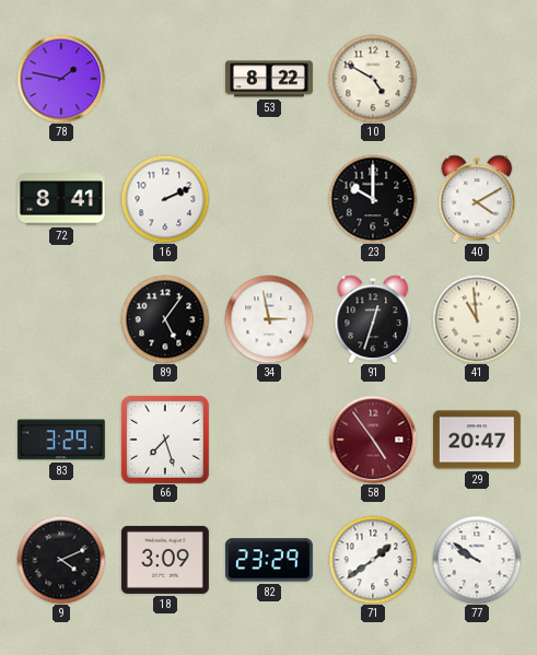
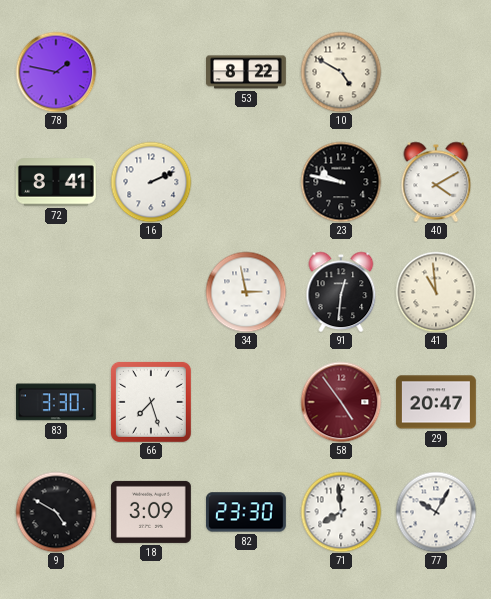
23: 10:00 -> 9:47
89: 5:06 -> none
91: 12:33 -> 12:31
83: 3:29 -> 3:30
9: 4:11 -> 4:50
82: 23:29 -> 23:30
71: 1:39 -> 7:59
77: 9:51 -> 10:05
